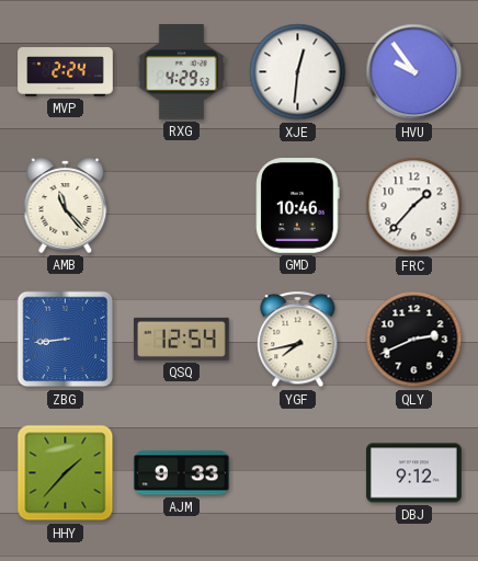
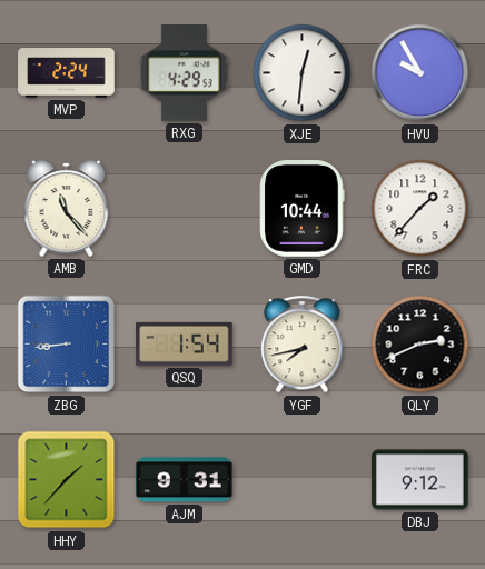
HVU: 9:54 -> 9:55
GMD: 10:46 -> 10:44
QSQ: 12:54 -> 1:54
AJM: 9:33 -> 9:31
